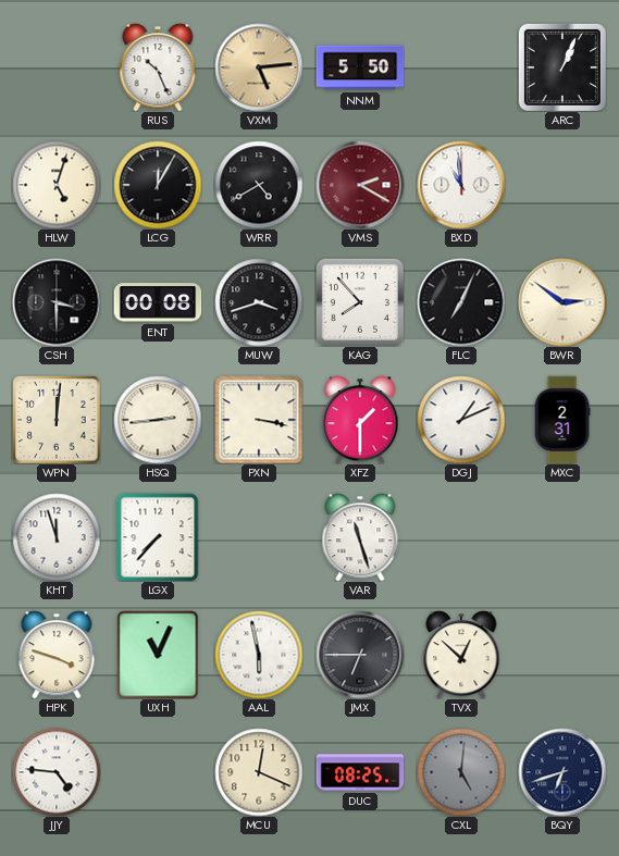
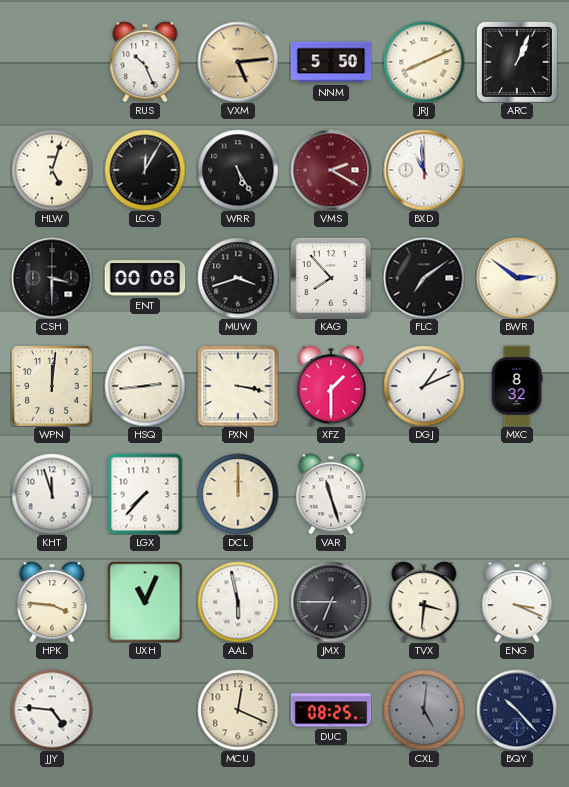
JRJ: none -> 8:11
WRR: 4:40 -> 5:25
FLC: 7:04 -> 7:09
MXC: 2:31 -> 8:32
DCL: none -> 12:00
HPK: 3:48 -> 3:46
TVX: 12:52 -> 3:31
ENG: none -> 3:19
BQY: 6:42 -> 10:23
